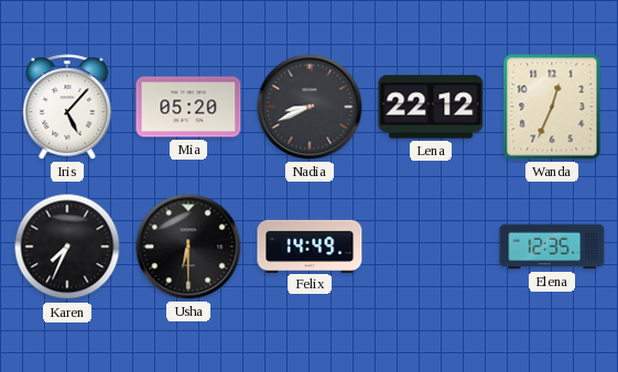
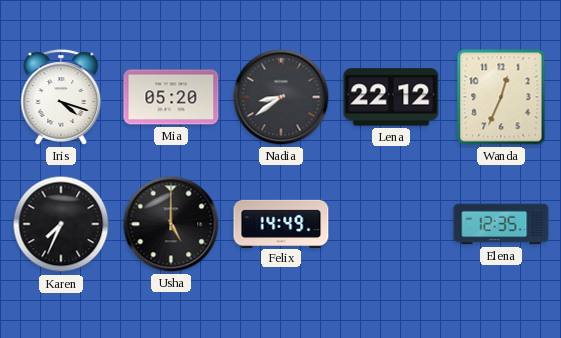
Iris: 5:07 -> 4:18
Nadia: 8:41 -> 8:39
Usha: 6:30 -> 5:00
